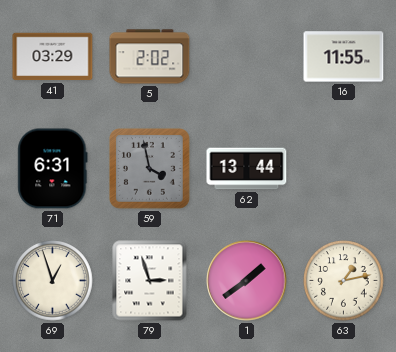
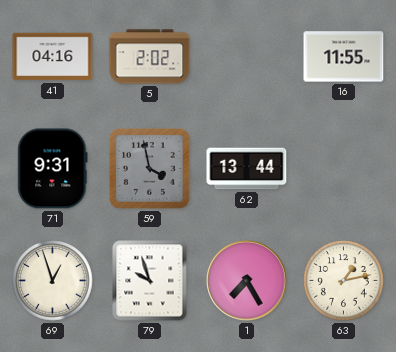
41: 03:29 -> 04:16
71: 6:31 -> 9:31
79: 2:57 -> 9:57
1: 1:39 -> 7:25
